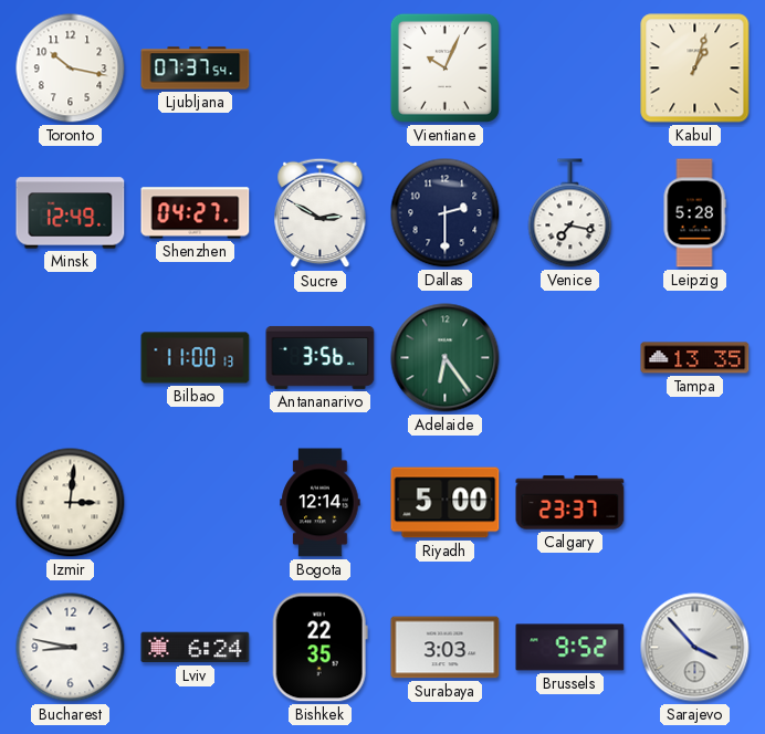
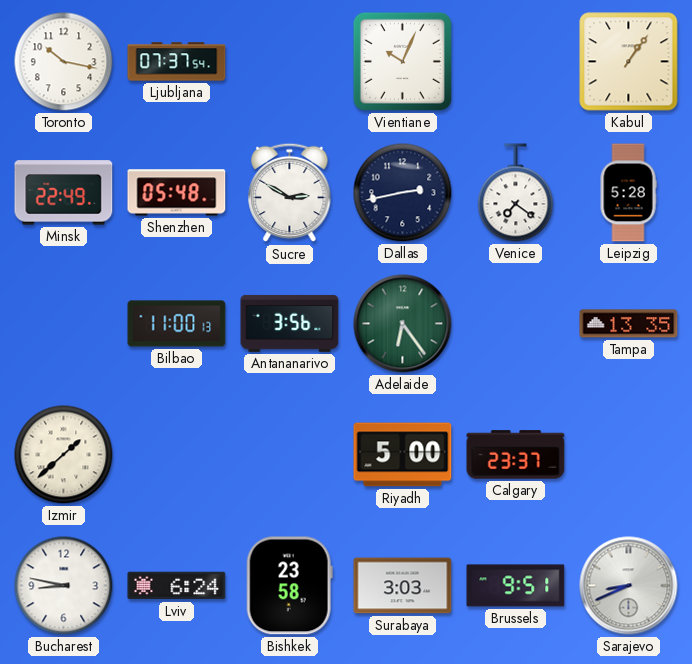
Kabul: 1:03 -> 1:06
Minsk: 12:49 -> 22:49
Shenzhen: 04:27 -> 05:48
Dallas: 2:30 -> 2:43
Venice: 7:17 -> 7:21
Izmir: 3:01 -> 1:38
Bogota: 12:14 -> none
Bishkek: 22:35 -> 23:58
Brussels: 9:52 -> 9:51
Sarajevo: 3:53 -> 8:41
